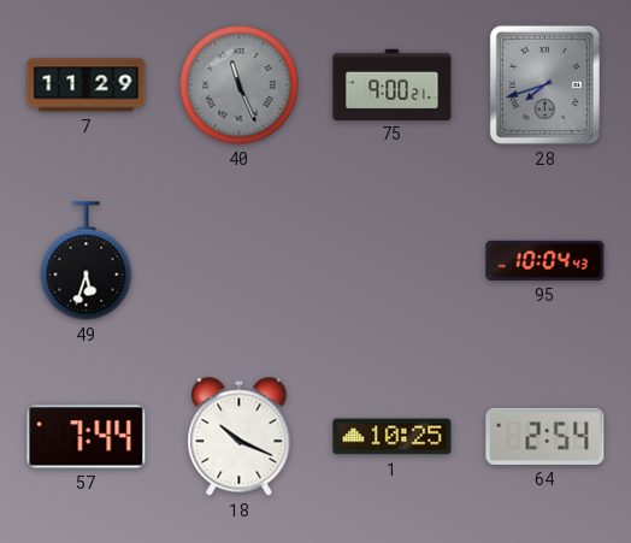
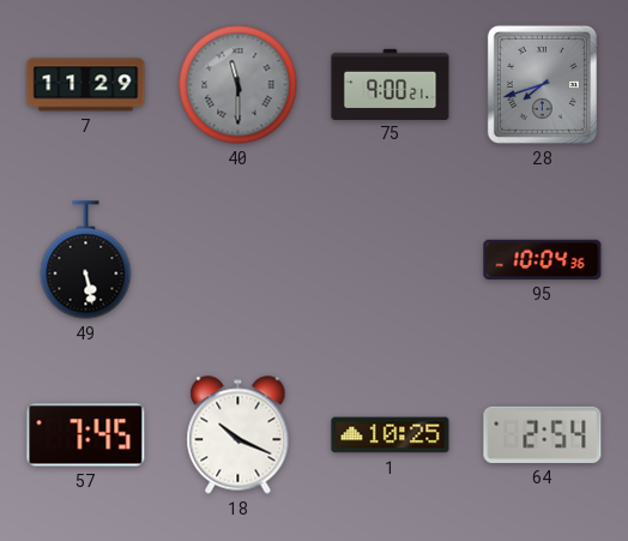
40: 11:26 -> 11:30
49: 5:33 -> 5:28
95: 10:04:43 -> 10:04:36
57: 7:44 -> 7:45
